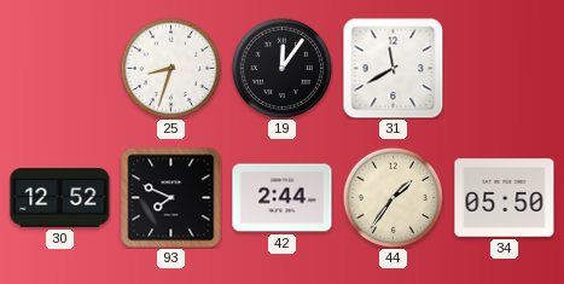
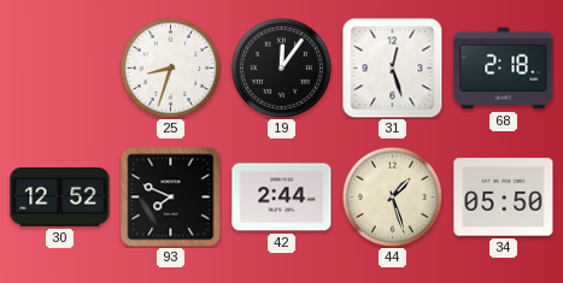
31: 11:40 -> 12:27
68: none -> 2:18
44: 1:36 -> 1:27
